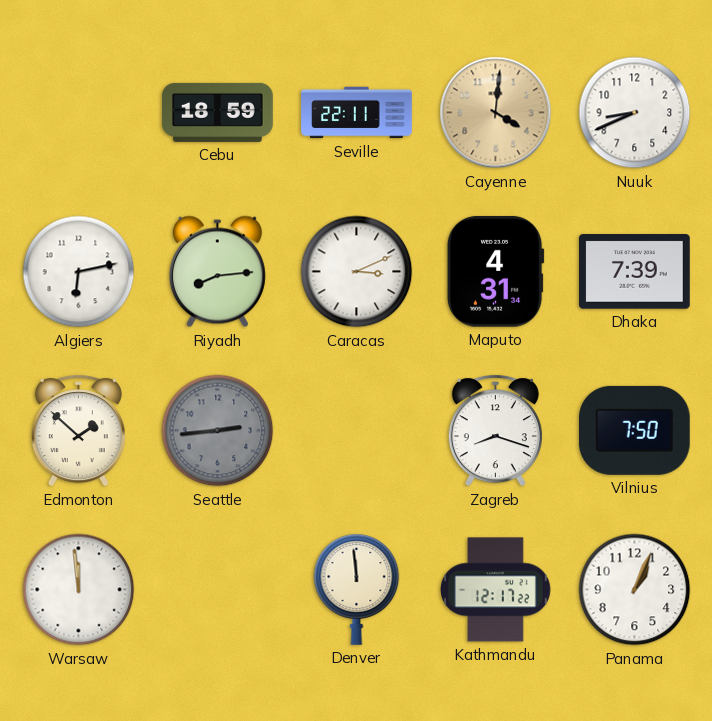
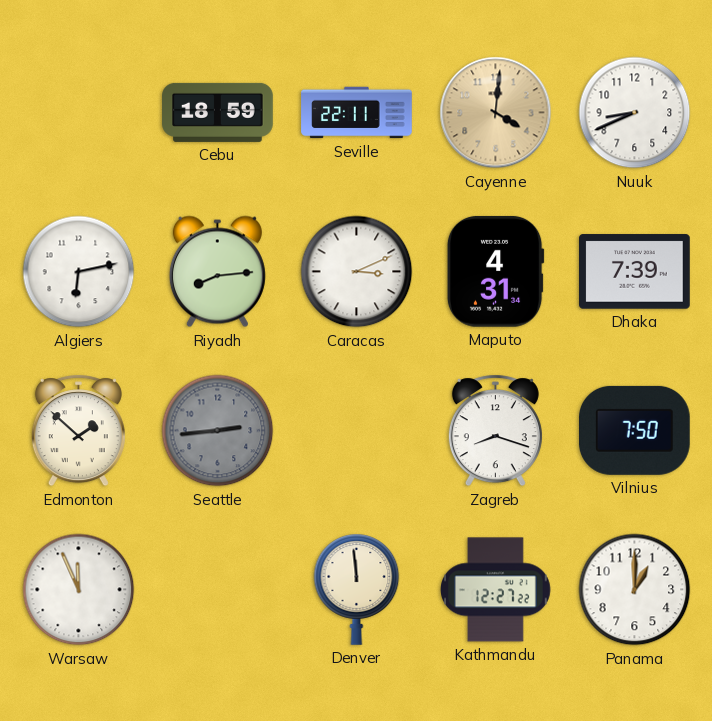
Warsaw: 11:59 -> 11:56
Kathmandu: 12:17 -> 12:27
Panama: 1:04 -> 1:00
